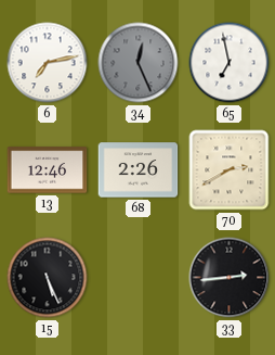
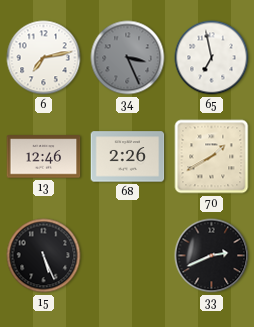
34: 12:26 -> 3:26
70: 2:40 -> 1:40
33: 2:44 -> 2:41
